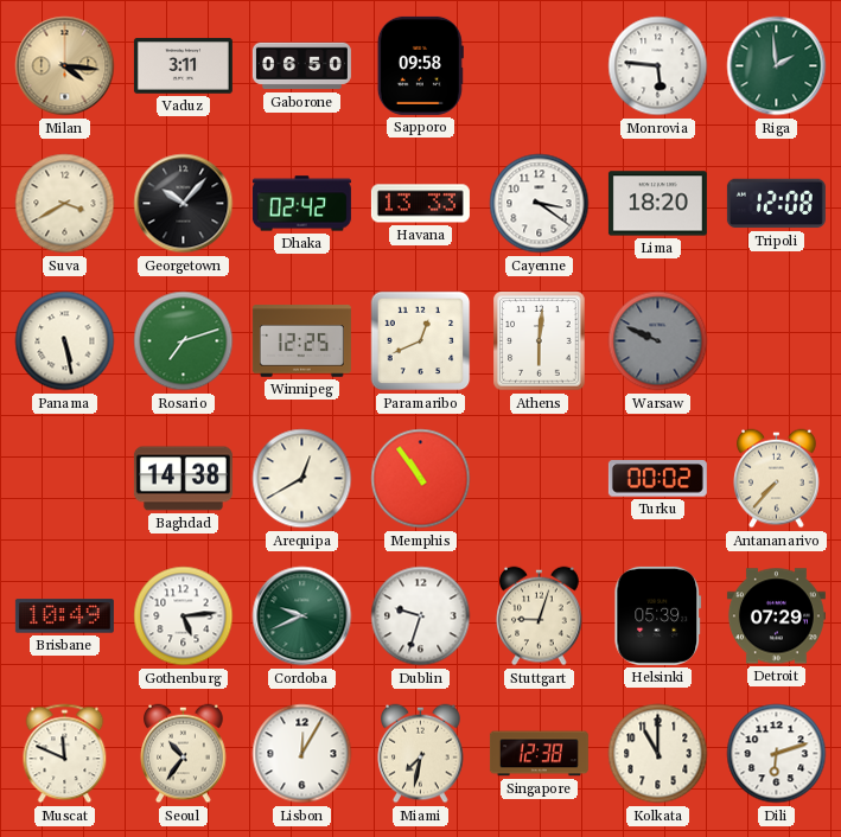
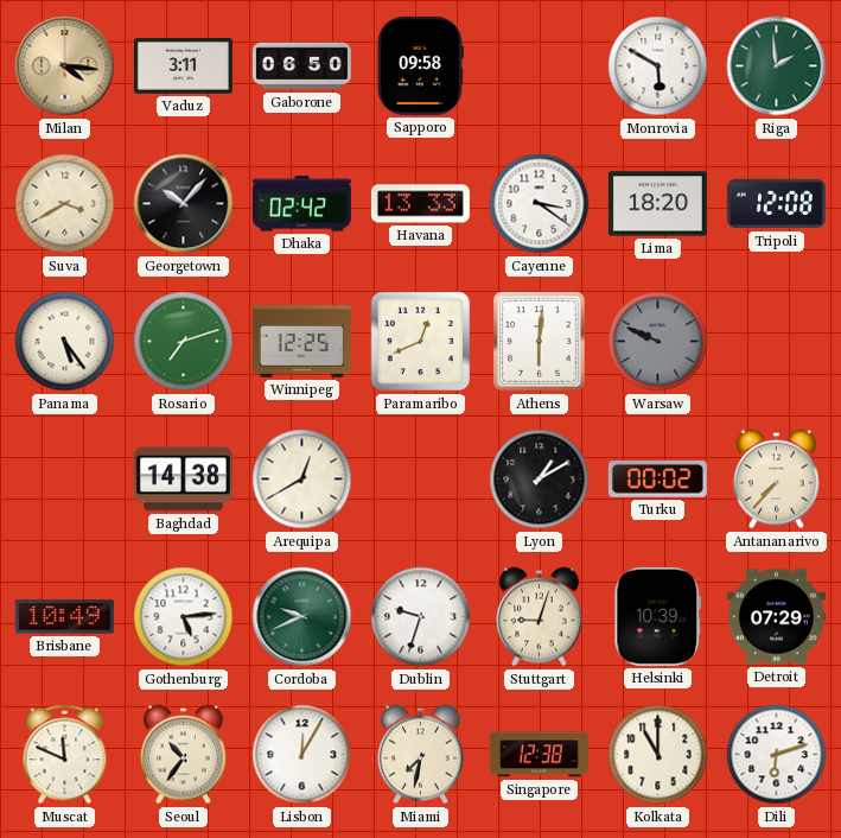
Monrovia: 5:46 -> 5:50
Panama: 5:28 -> 5:24
Memphis: 10:54 -> none
Lyon: none -> 1:10
Helsinki: 05:39 -> 10:39
